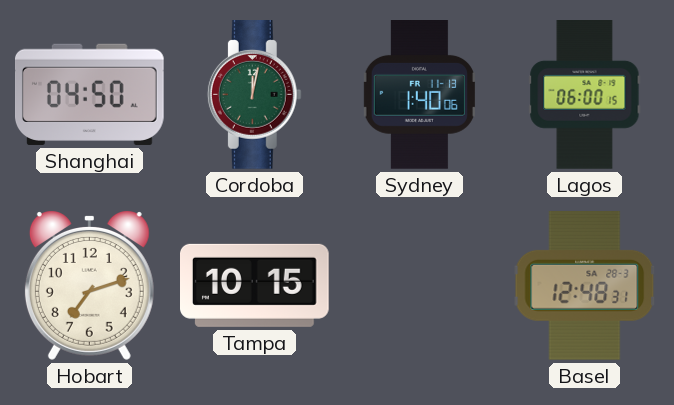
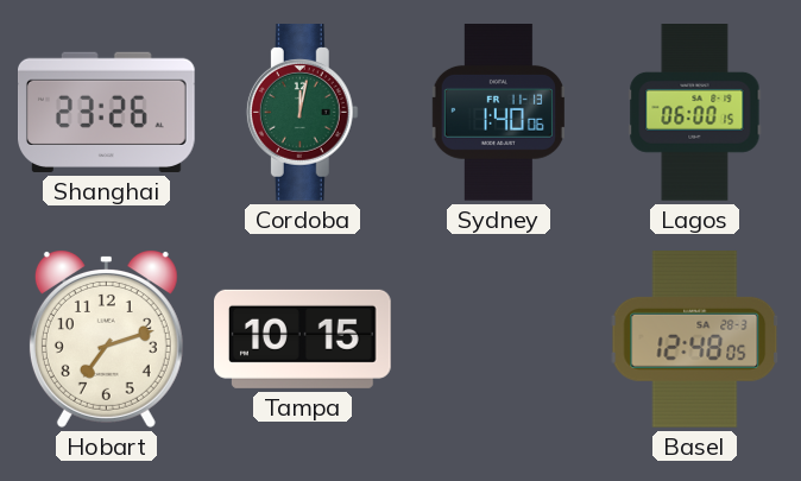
Shanghai: 04:50 -> 23:26
Basel: 12:48:31 -> 12:48:05
